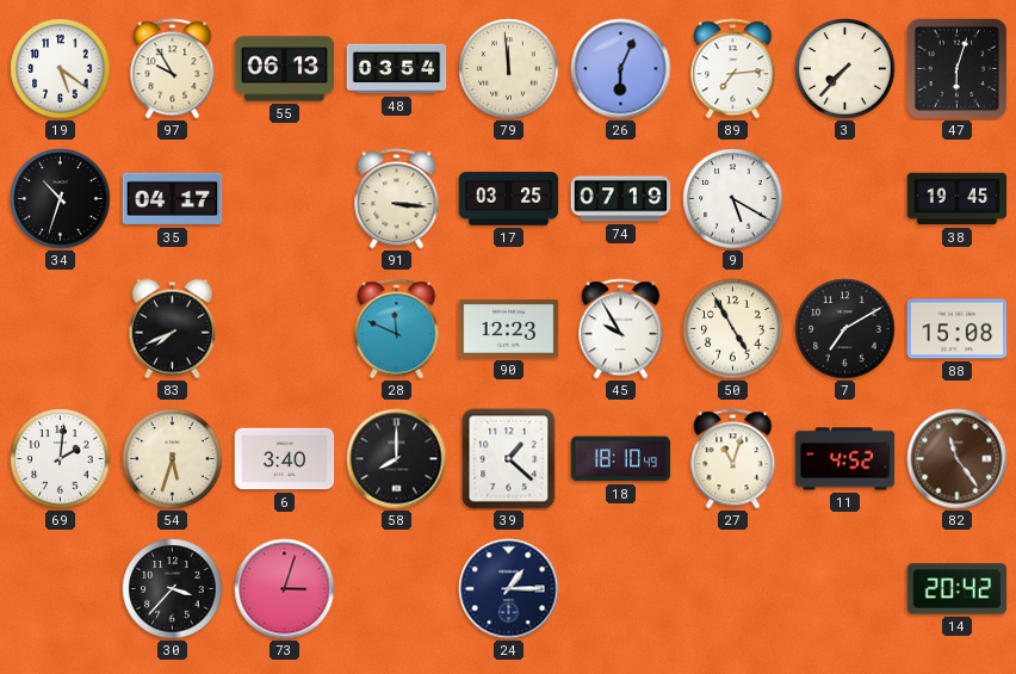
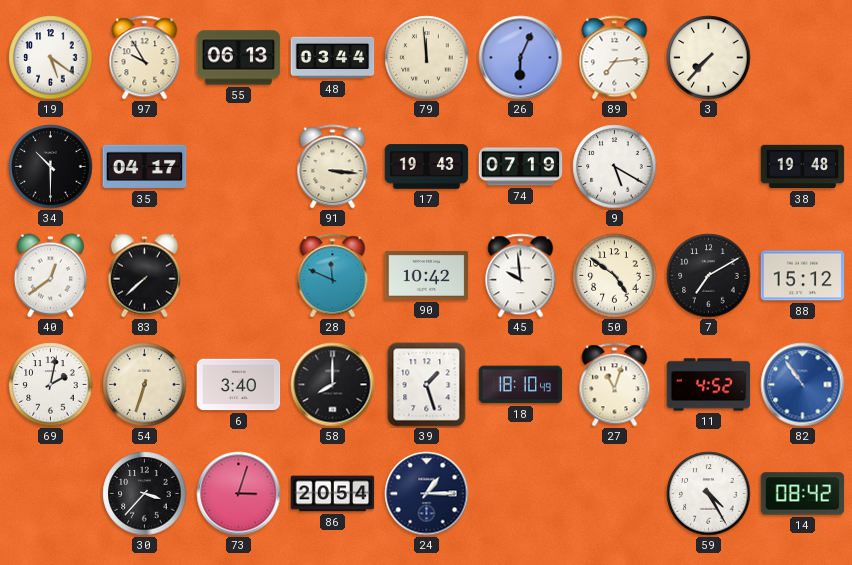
48: 03:54 -> 03:44
47: 6:03 -> none
34: 10:33 -> 10:30
17: 03:25 -> 19:43
38: 19:45 -> 19:48
40: none -> 12:39
83: 7:41 -> 7:38
90: 12:23 -> 10:42
45: 9:55 -> 9:59
50: 4:55 -> 4:51
88: 15:08 -> 15:12
69: 2:01 -> 2:02
54: 5:33 -> 6:33
39: 1:22 -> 1:27
82: 11:24 -> 10:54
82 dial: brown -> blue
86: none -> 20:54
59: none -> 4:25
14: 20:42 -> 08:42
